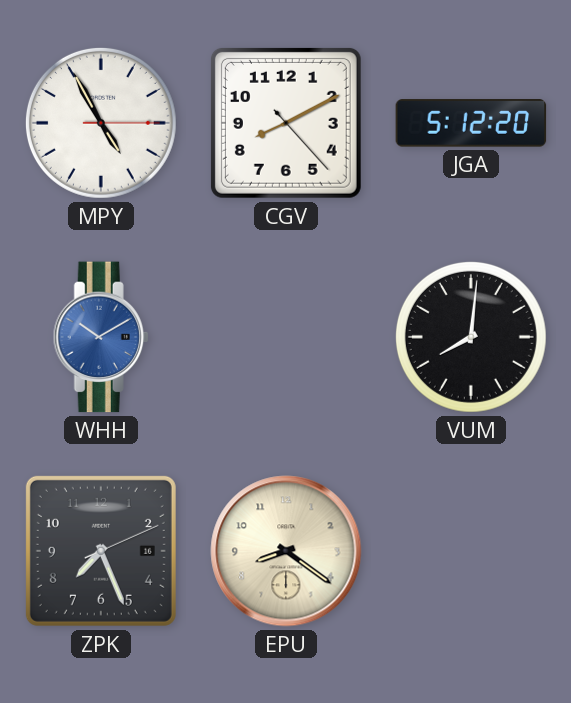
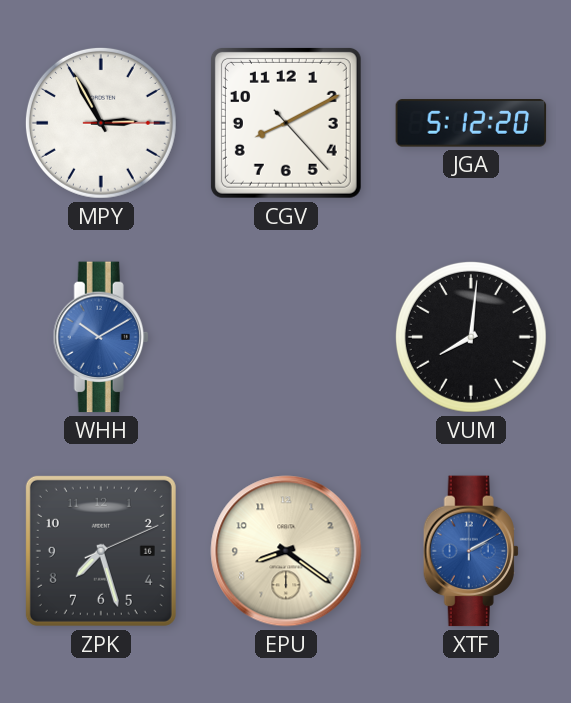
MPY: 4:55 -> 2:55
ZPK: 7:26 -> 7:27
XTF: none -> 2:10
